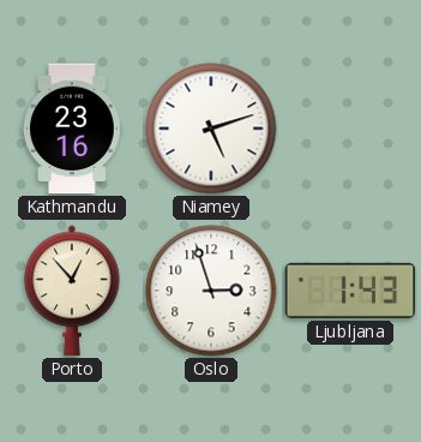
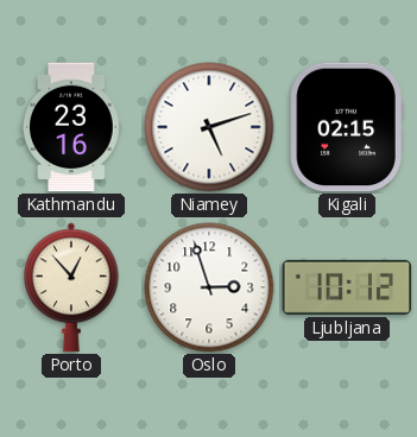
Kigali: none -> 02:15
Ljubljana: 1:43 -> 10:12
